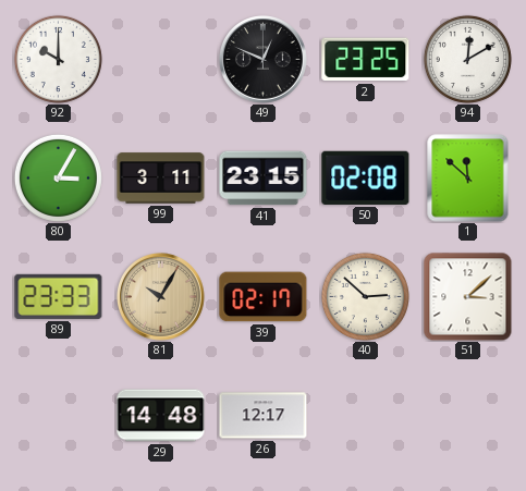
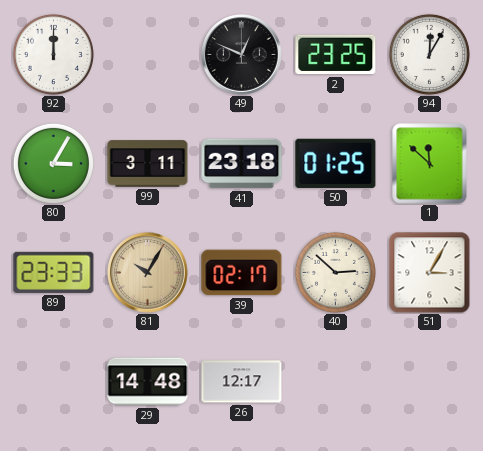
92: 10:00 -> 12:00
94: 12:10 -> 12:05
41: 23:15 -> 23:18
50: 02:08 -> 01:25
51: 3:08 -> 3:05
